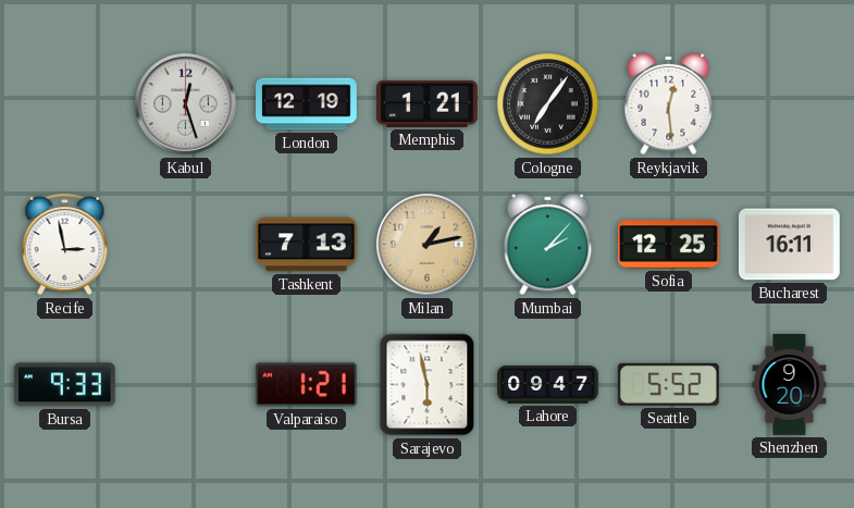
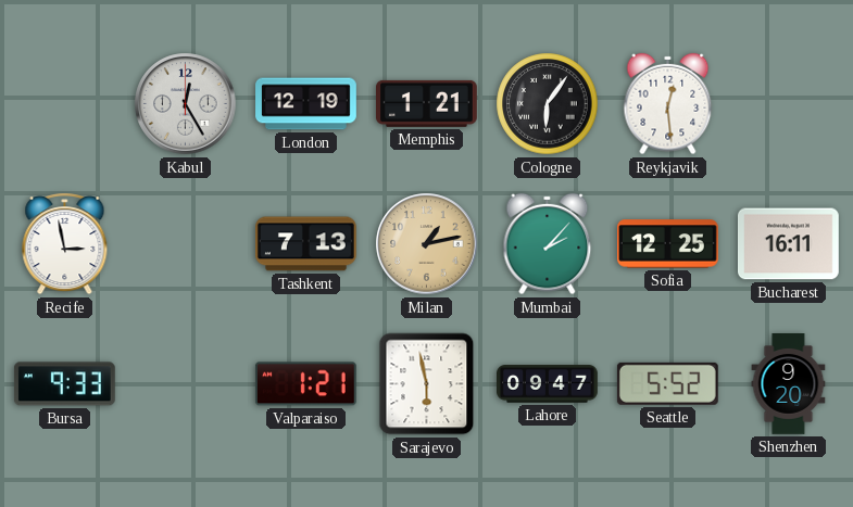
Kabul: 12:27 -> 12:25
Cologne: 7:06 -> 6:06
